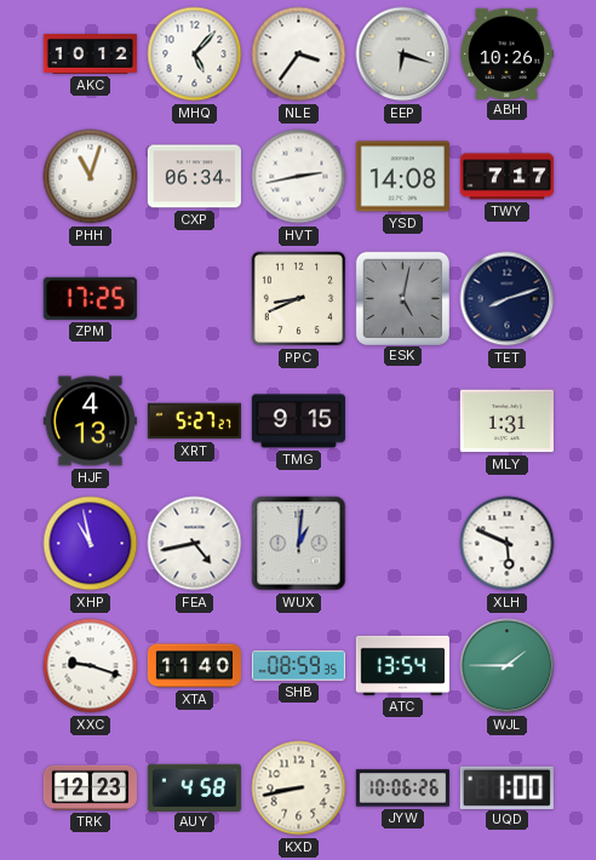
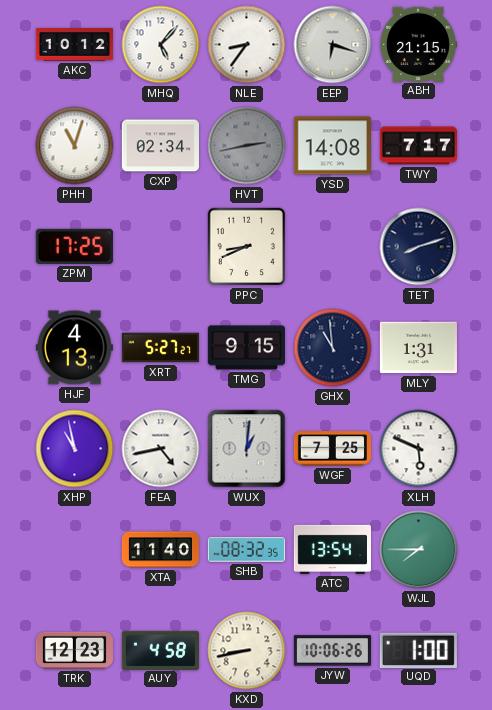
NLE: 3:36 -> 8:36
ABH: 10:26 -> 21:15
CXP: 06:34 -> 02:34
HVT dial: white -> grey
ESK: 5:02 -> none
GHX: none -> 10:59
WGF: none -> 7:25
XXC: 9:18 -> none
SHB: 08:59 -> 08:32
WJL: 1:45 -> 7:45
